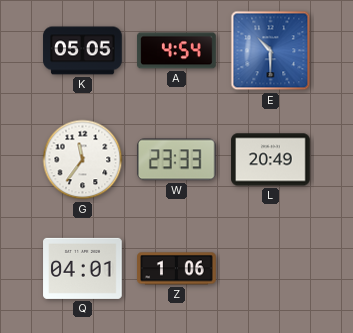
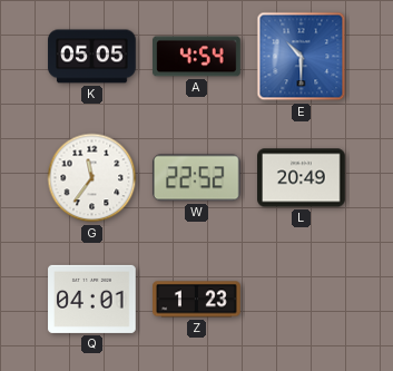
W: 23:33 -> 22:52
Z: 1:06 -> 1:23
